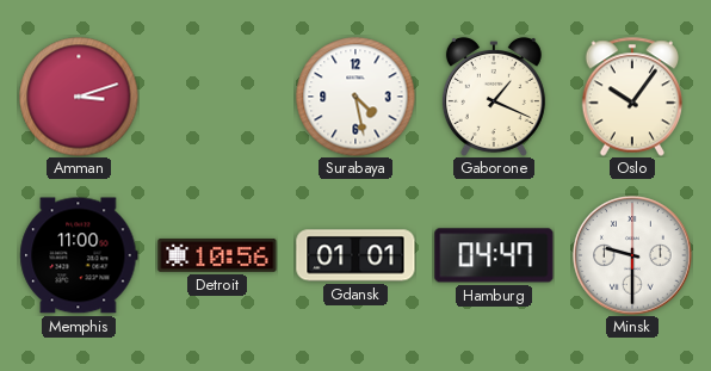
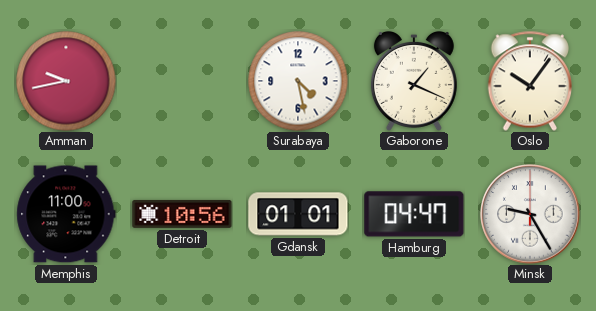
Amman: 3:12 -> 9:43
Minsk: 9:30 -> 9:25
